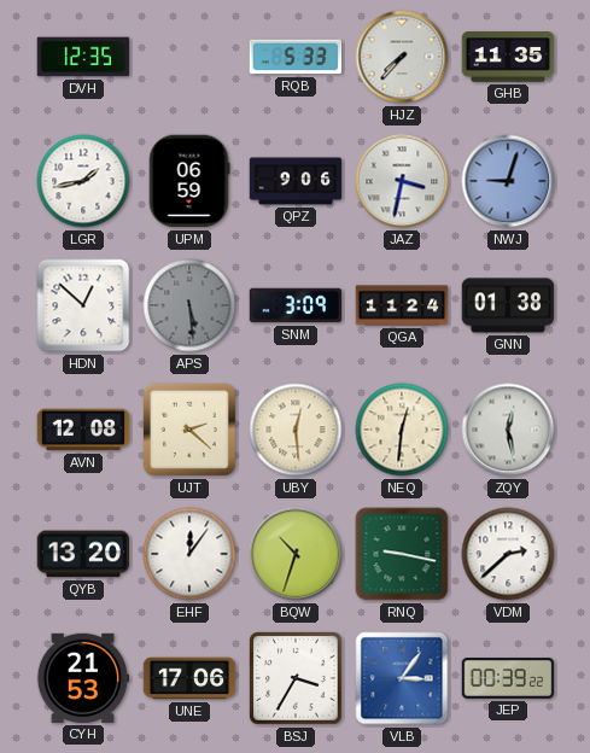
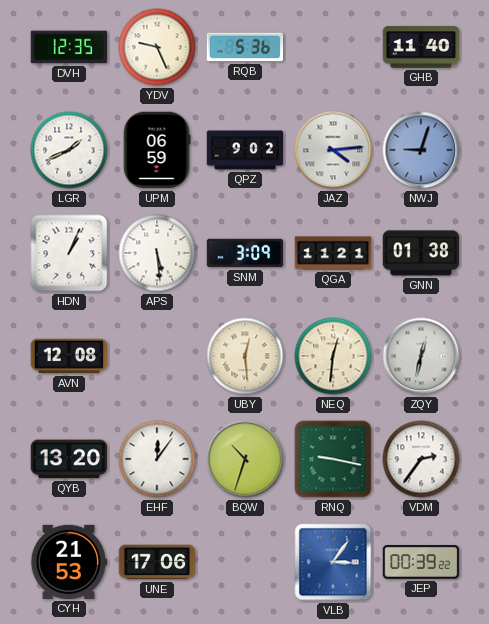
YDV: none -> 9:26
RQB: 5:33 -> 5:36
HJZ: 7:37 -> none
GHB: 11:35 -> 11:40
LGR: 1:43 -> 1:41
QPZ: 9:06 -> 9:02
JAZ: 3:32 -> 4:14
HDN: 12:52 -> 1:04
APS dial: grey -> white
QGA: 11:24 -> 11:21
UJT: 2:22 -> none
ZQY: 12:28 -> 12:32
VDM: 2:38 -> 2:36
BSJ: 3:35 -> none
